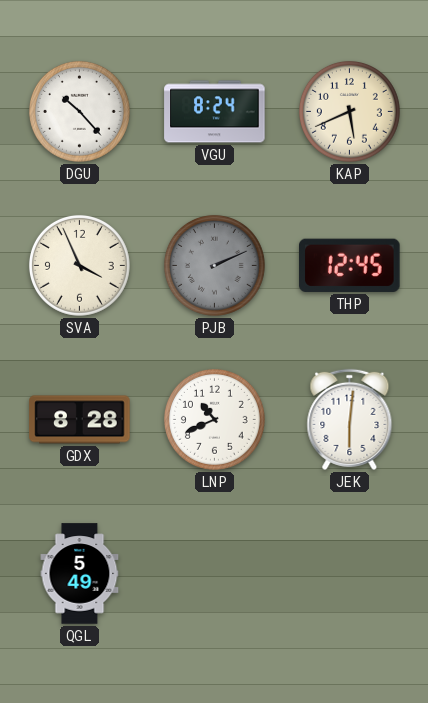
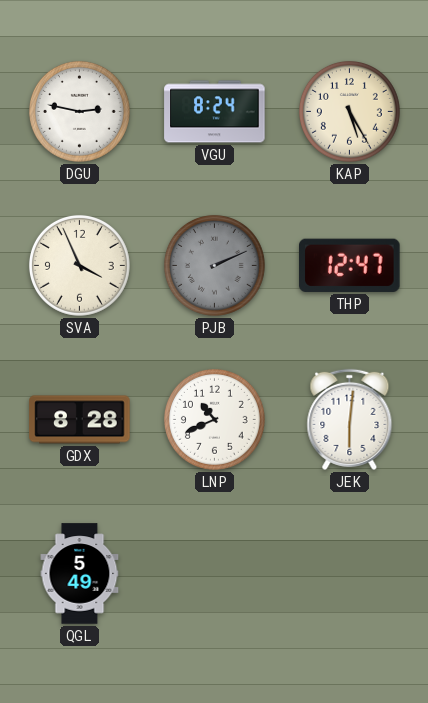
DGU: 10:23 -> 2:47
KAP: 5:41 -> 5:25
THP: 12:45 -> 12:47
